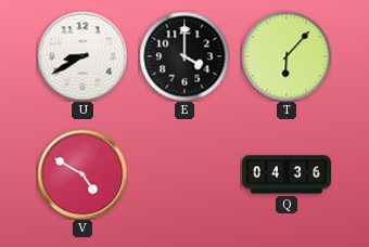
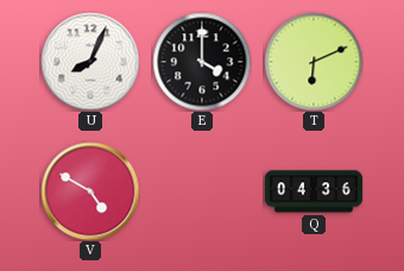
U: 8:40 -> 8:04
T: 6:07 -> 6:11
